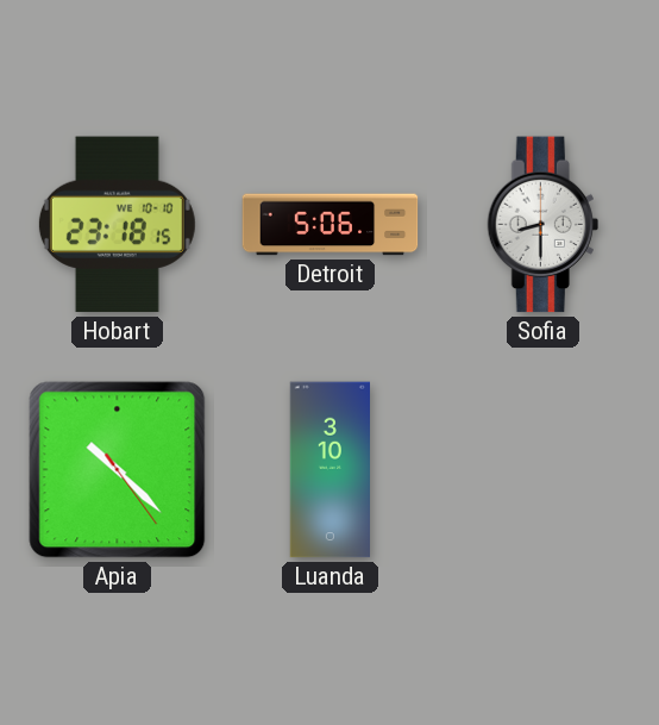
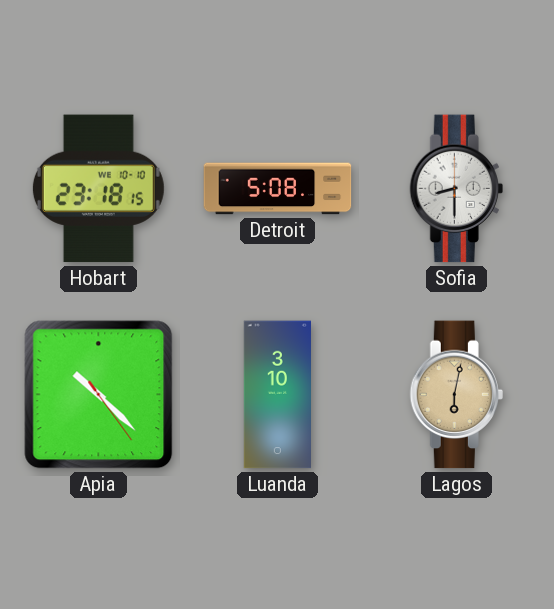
Detroit: 5:06 -> 5:08
Lagos: none -> 6:02
